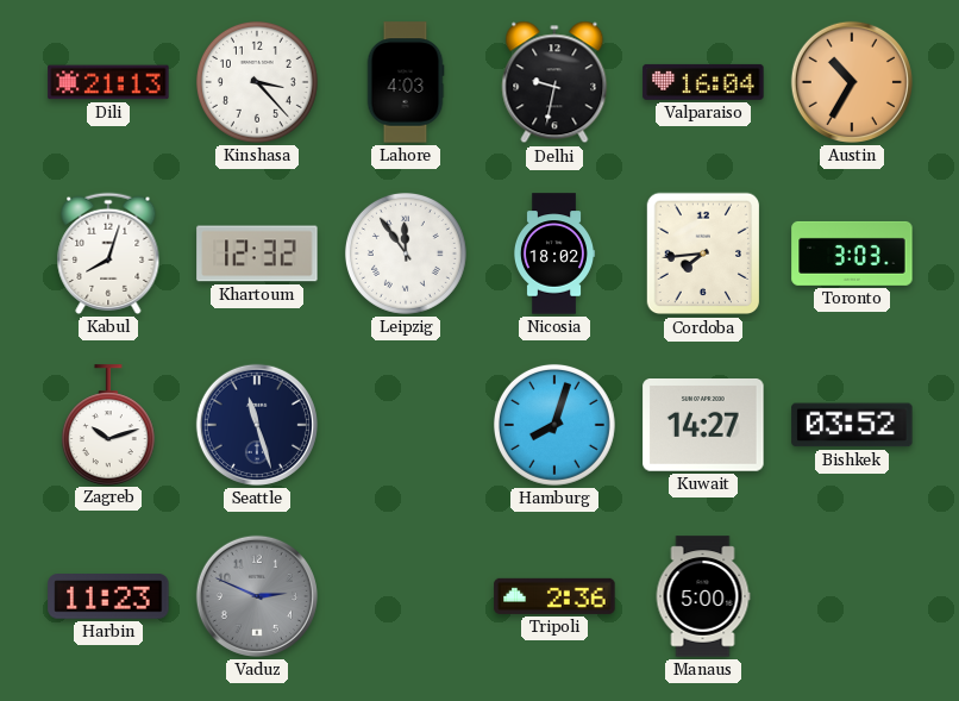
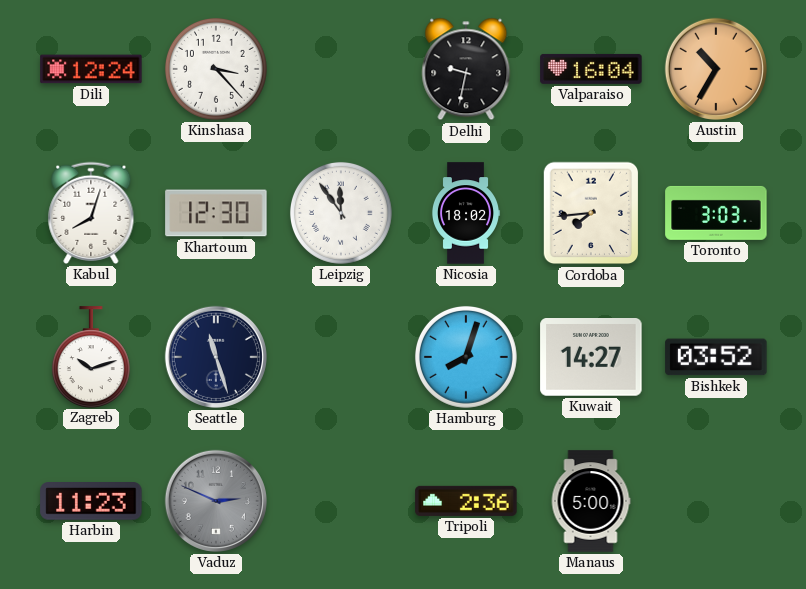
Dili: 21:13 -> 12:24
Lahore: 4:03 -> none
Khartoum: 12:32 -> 12:30
